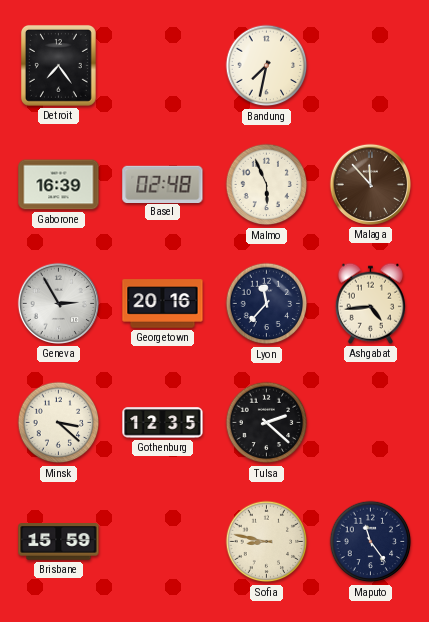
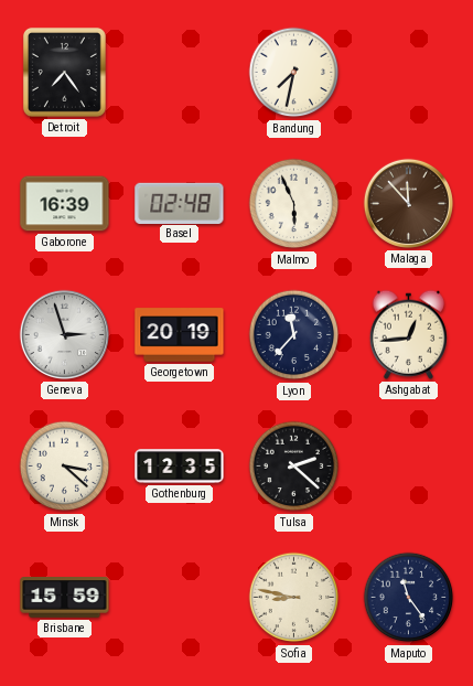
Geneva: 2:55 -> 2:57
Georgetown: 20:16 -> 20:19
Ashgabat: 4:44 -> 12:44
